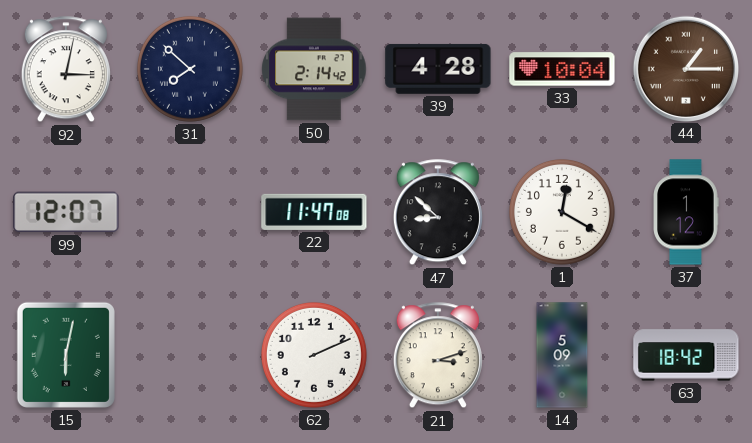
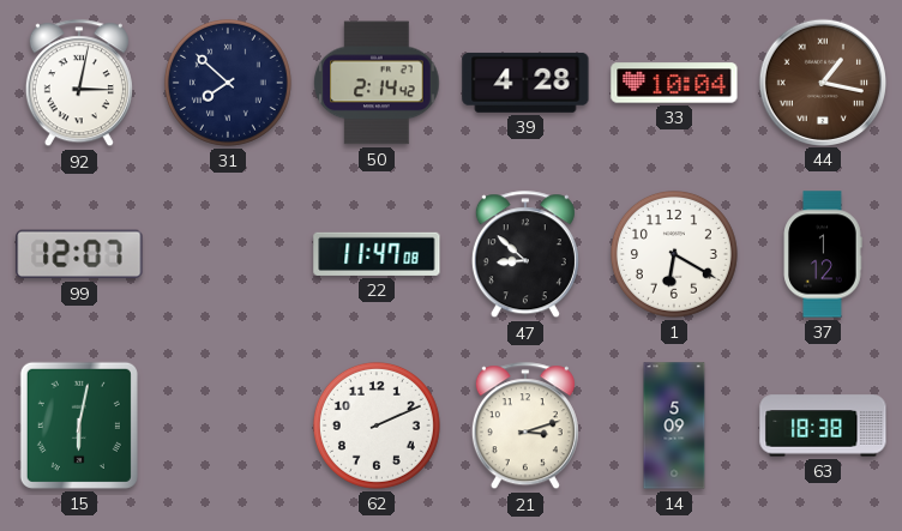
44: 1:15 -> 1:17
1: 12:20 -> 6:20
63: 18:42 -> 18:38
